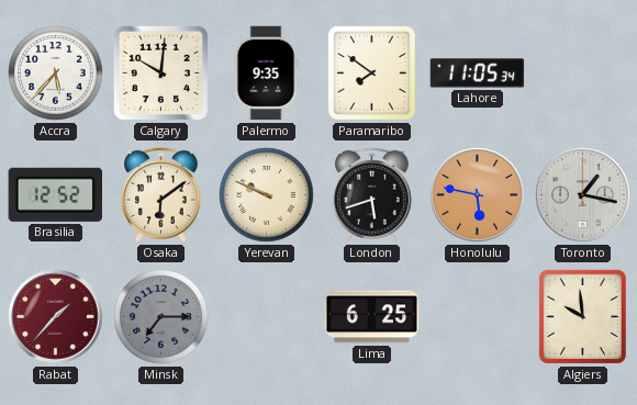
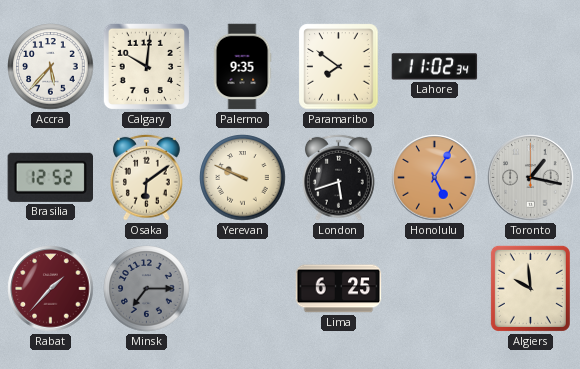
Lahore: 11:05 -> 11:02
Honolulu: 5:47 -> 5:05
